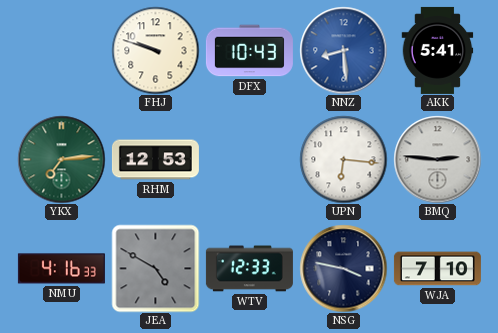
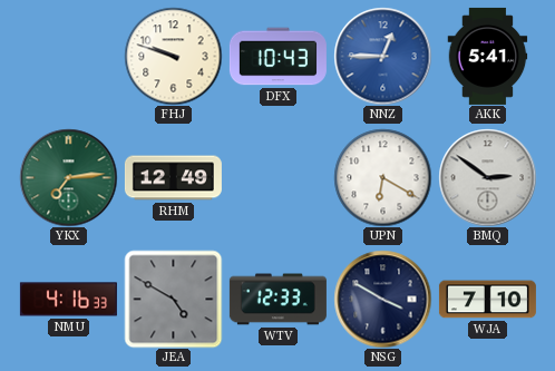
NNZ: 8:29 -> 12:45
RHM: 12:53 -> 12:49
UPN: 6:16 -> 6:20
BMQ: 2:46 -> 2:51
NSG: 3:47 -> 3:50
